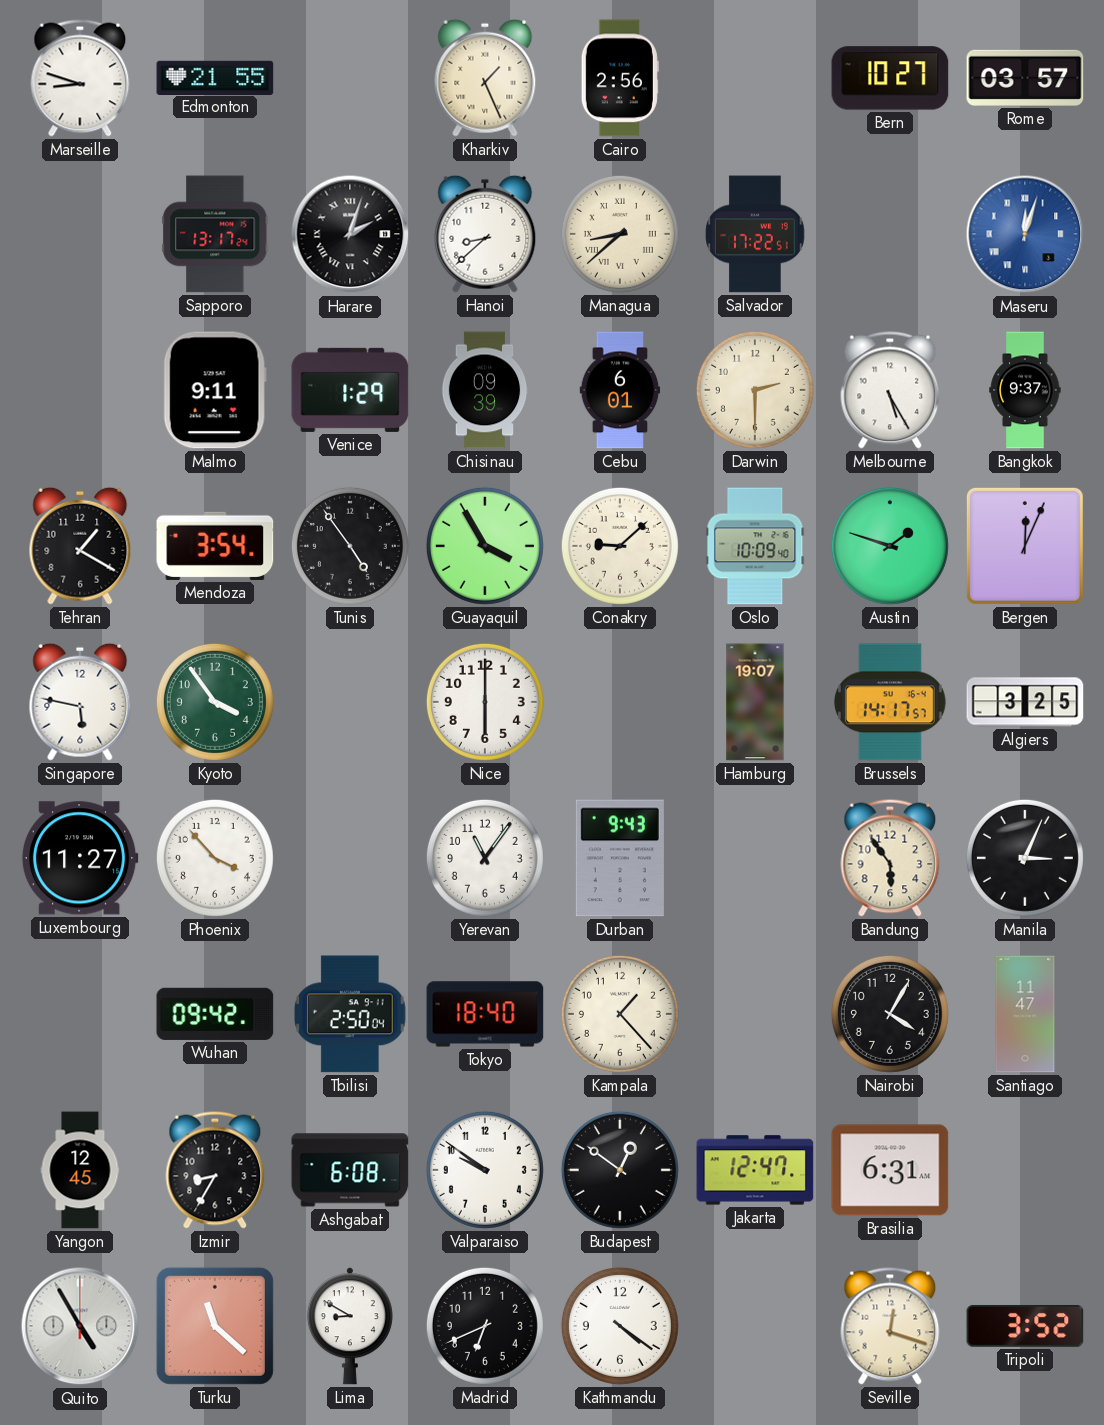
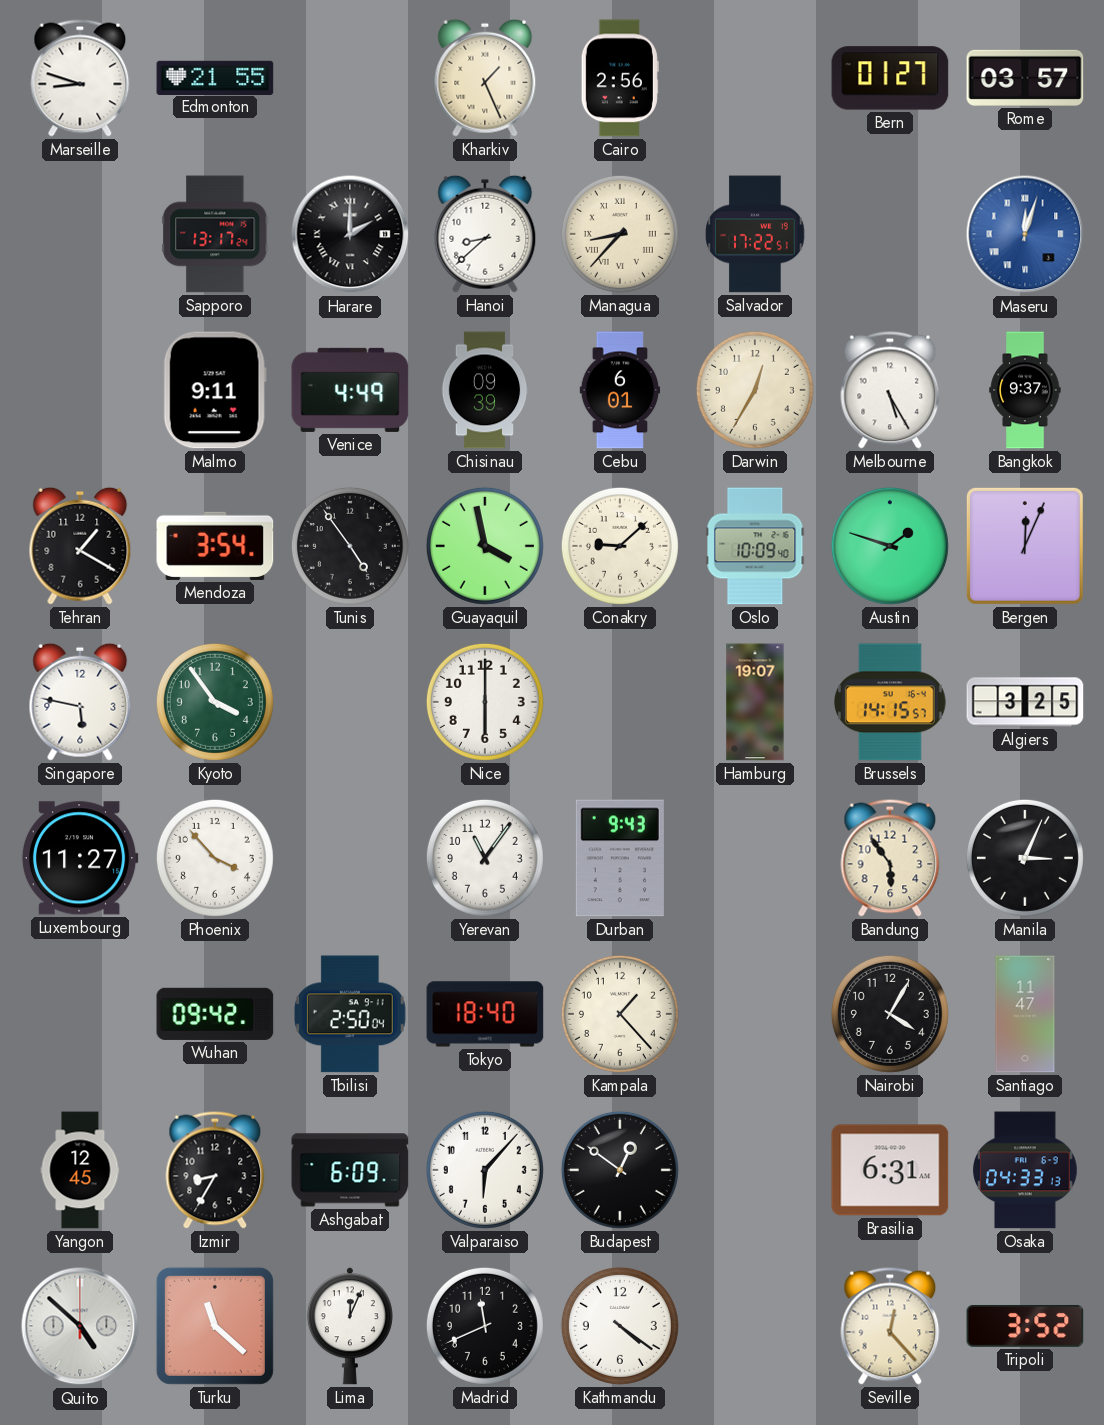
Bern: 10:27 -> 01:27
Harare: 2:03 -> 2:00
Managua: 8:38 -> 8:37
Venice: 1:29 -> 4:49
Darwin: 2:30 -> 12:35
Guayaquil: 3:55 -> 3:58
Brussels: 14:17 -> 14:15
Ashgabat: 6:08 -> 6:09
Valparaiso: 9:51 -> 6:07
Jakarta: 12:47 -> none
Osaka: none -> 04:33
Quito: 4:55 -> 4:52
Lima: 8:50 -> 12:04
Madrid: 6:41 -> 11:41
Seville: 12:18 -> 12:23
